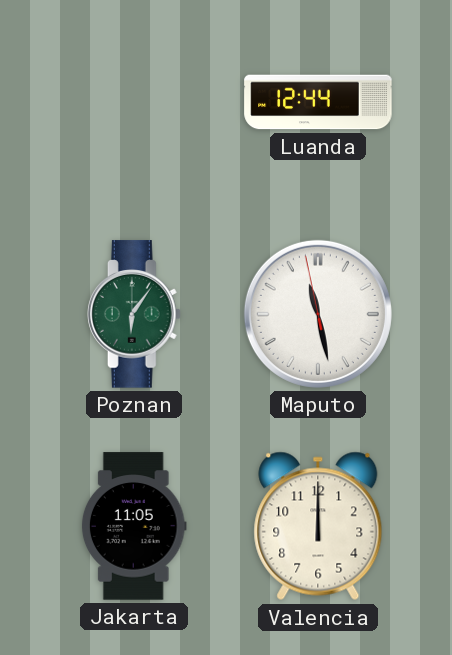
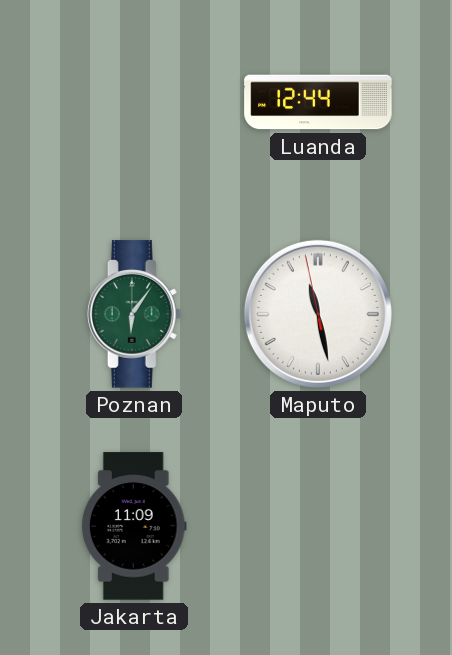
Jakarta: 11:05 -> 11:09
Valencia: 12:00 -> none
